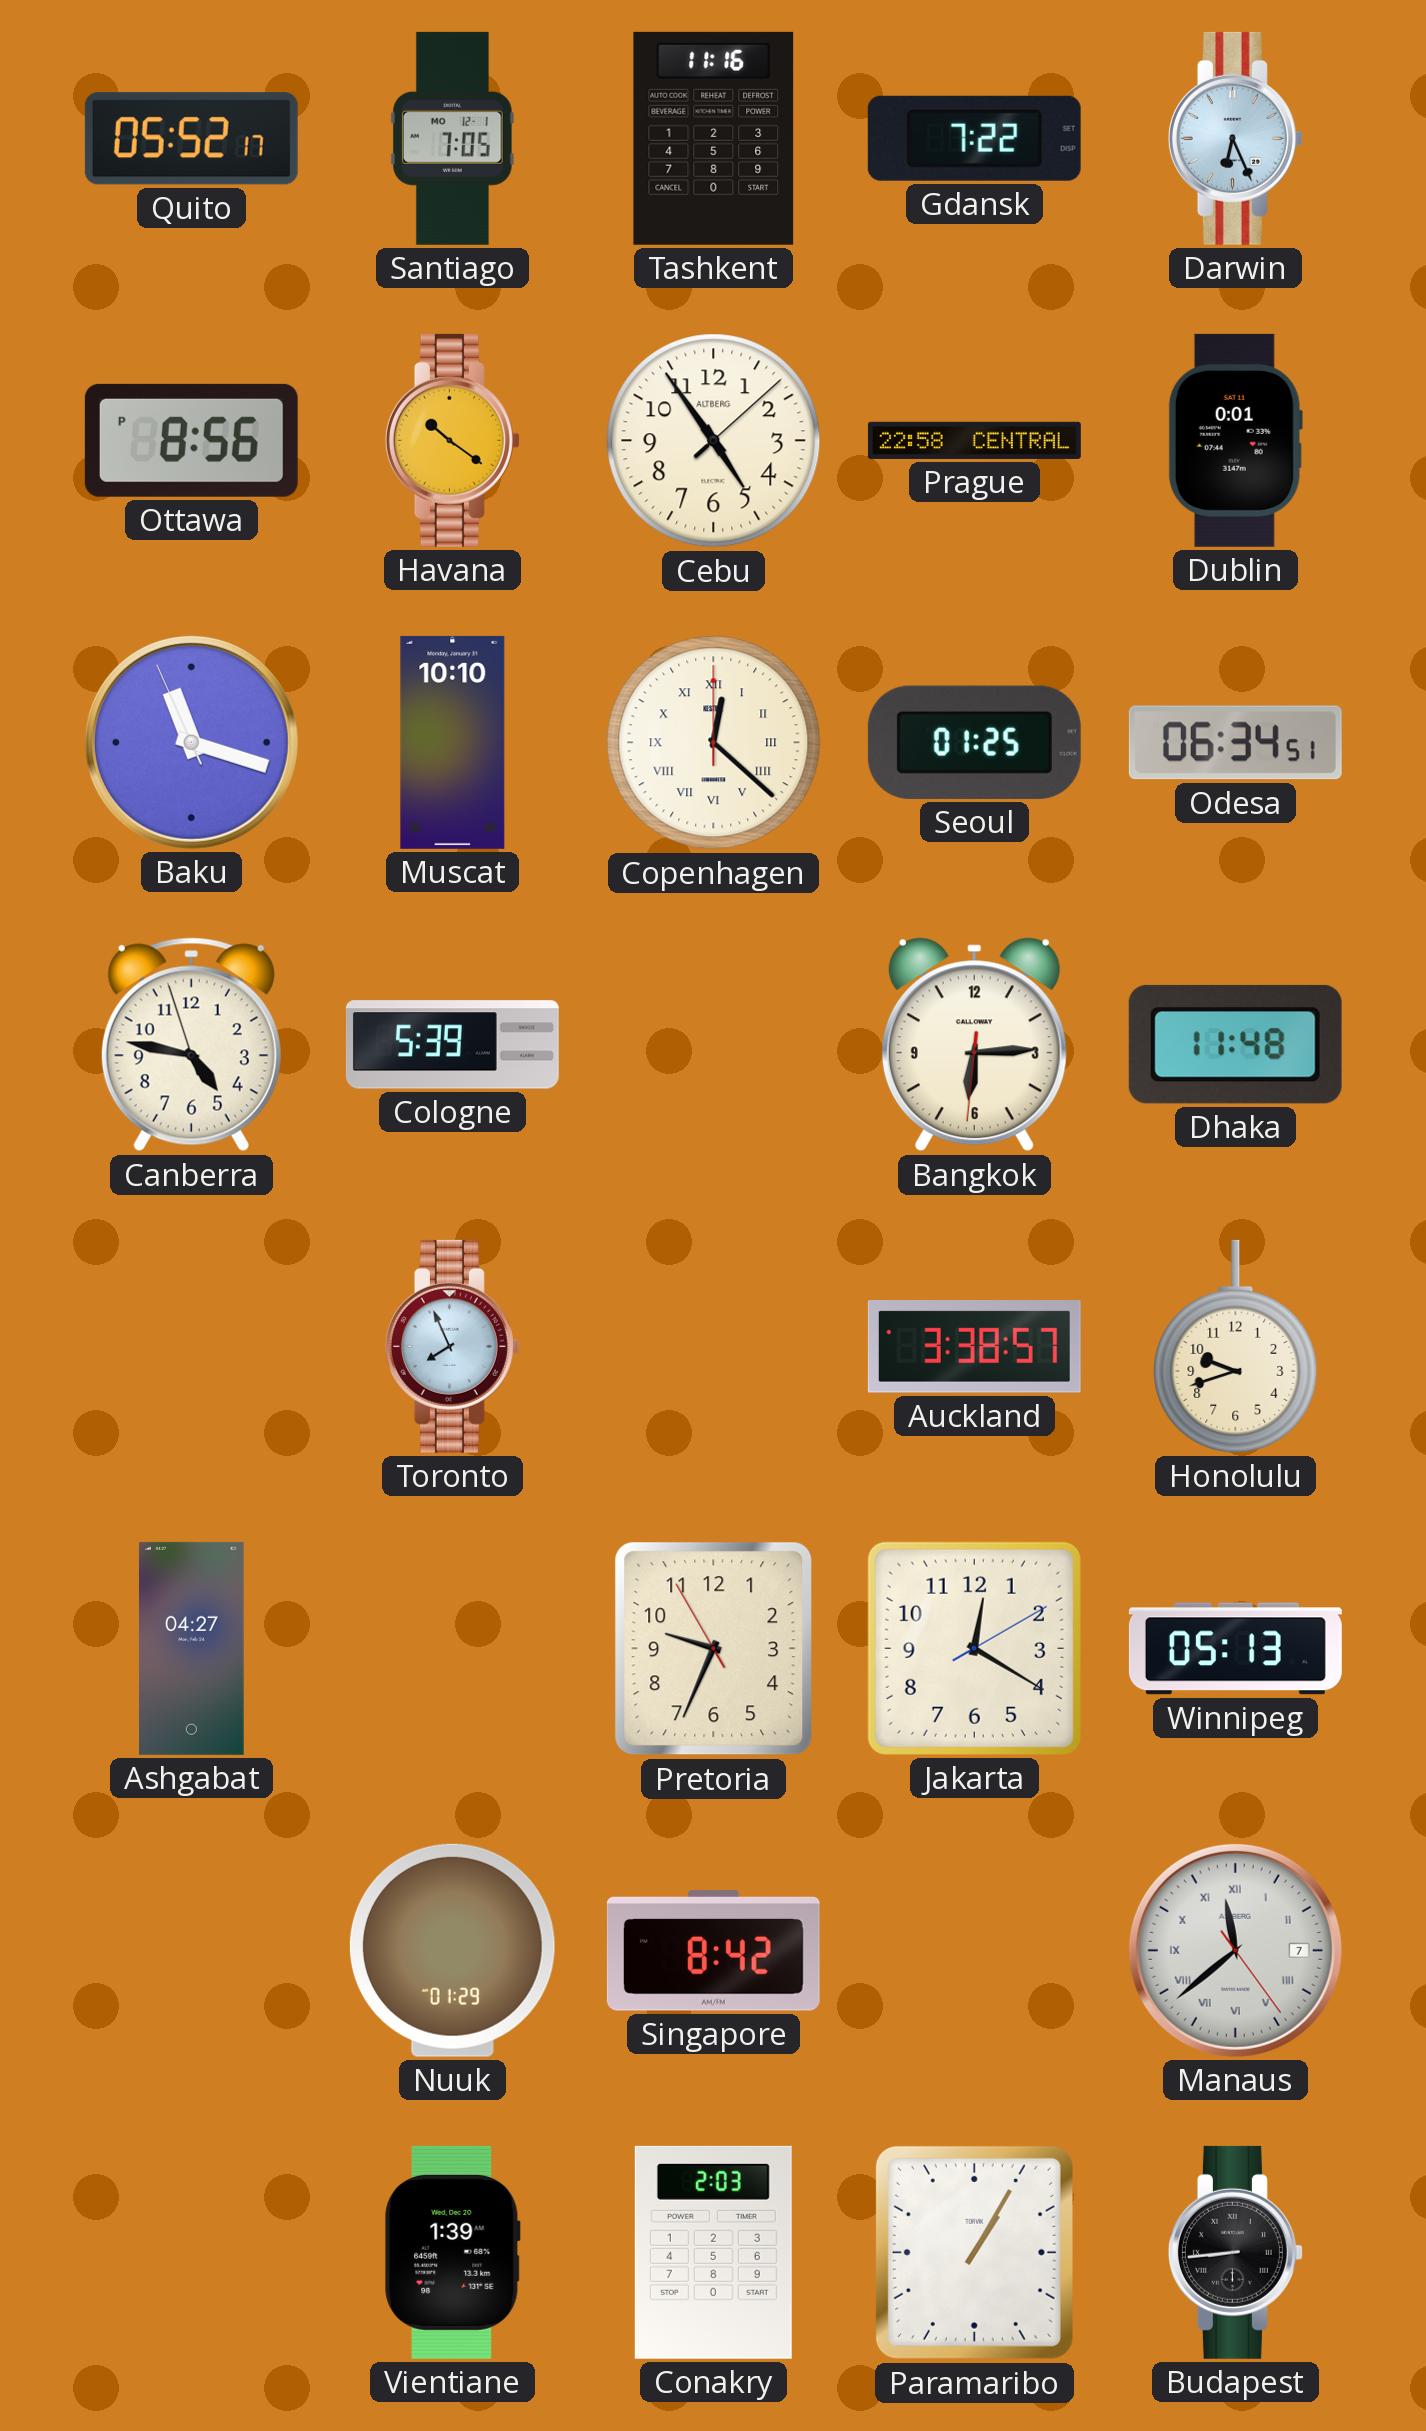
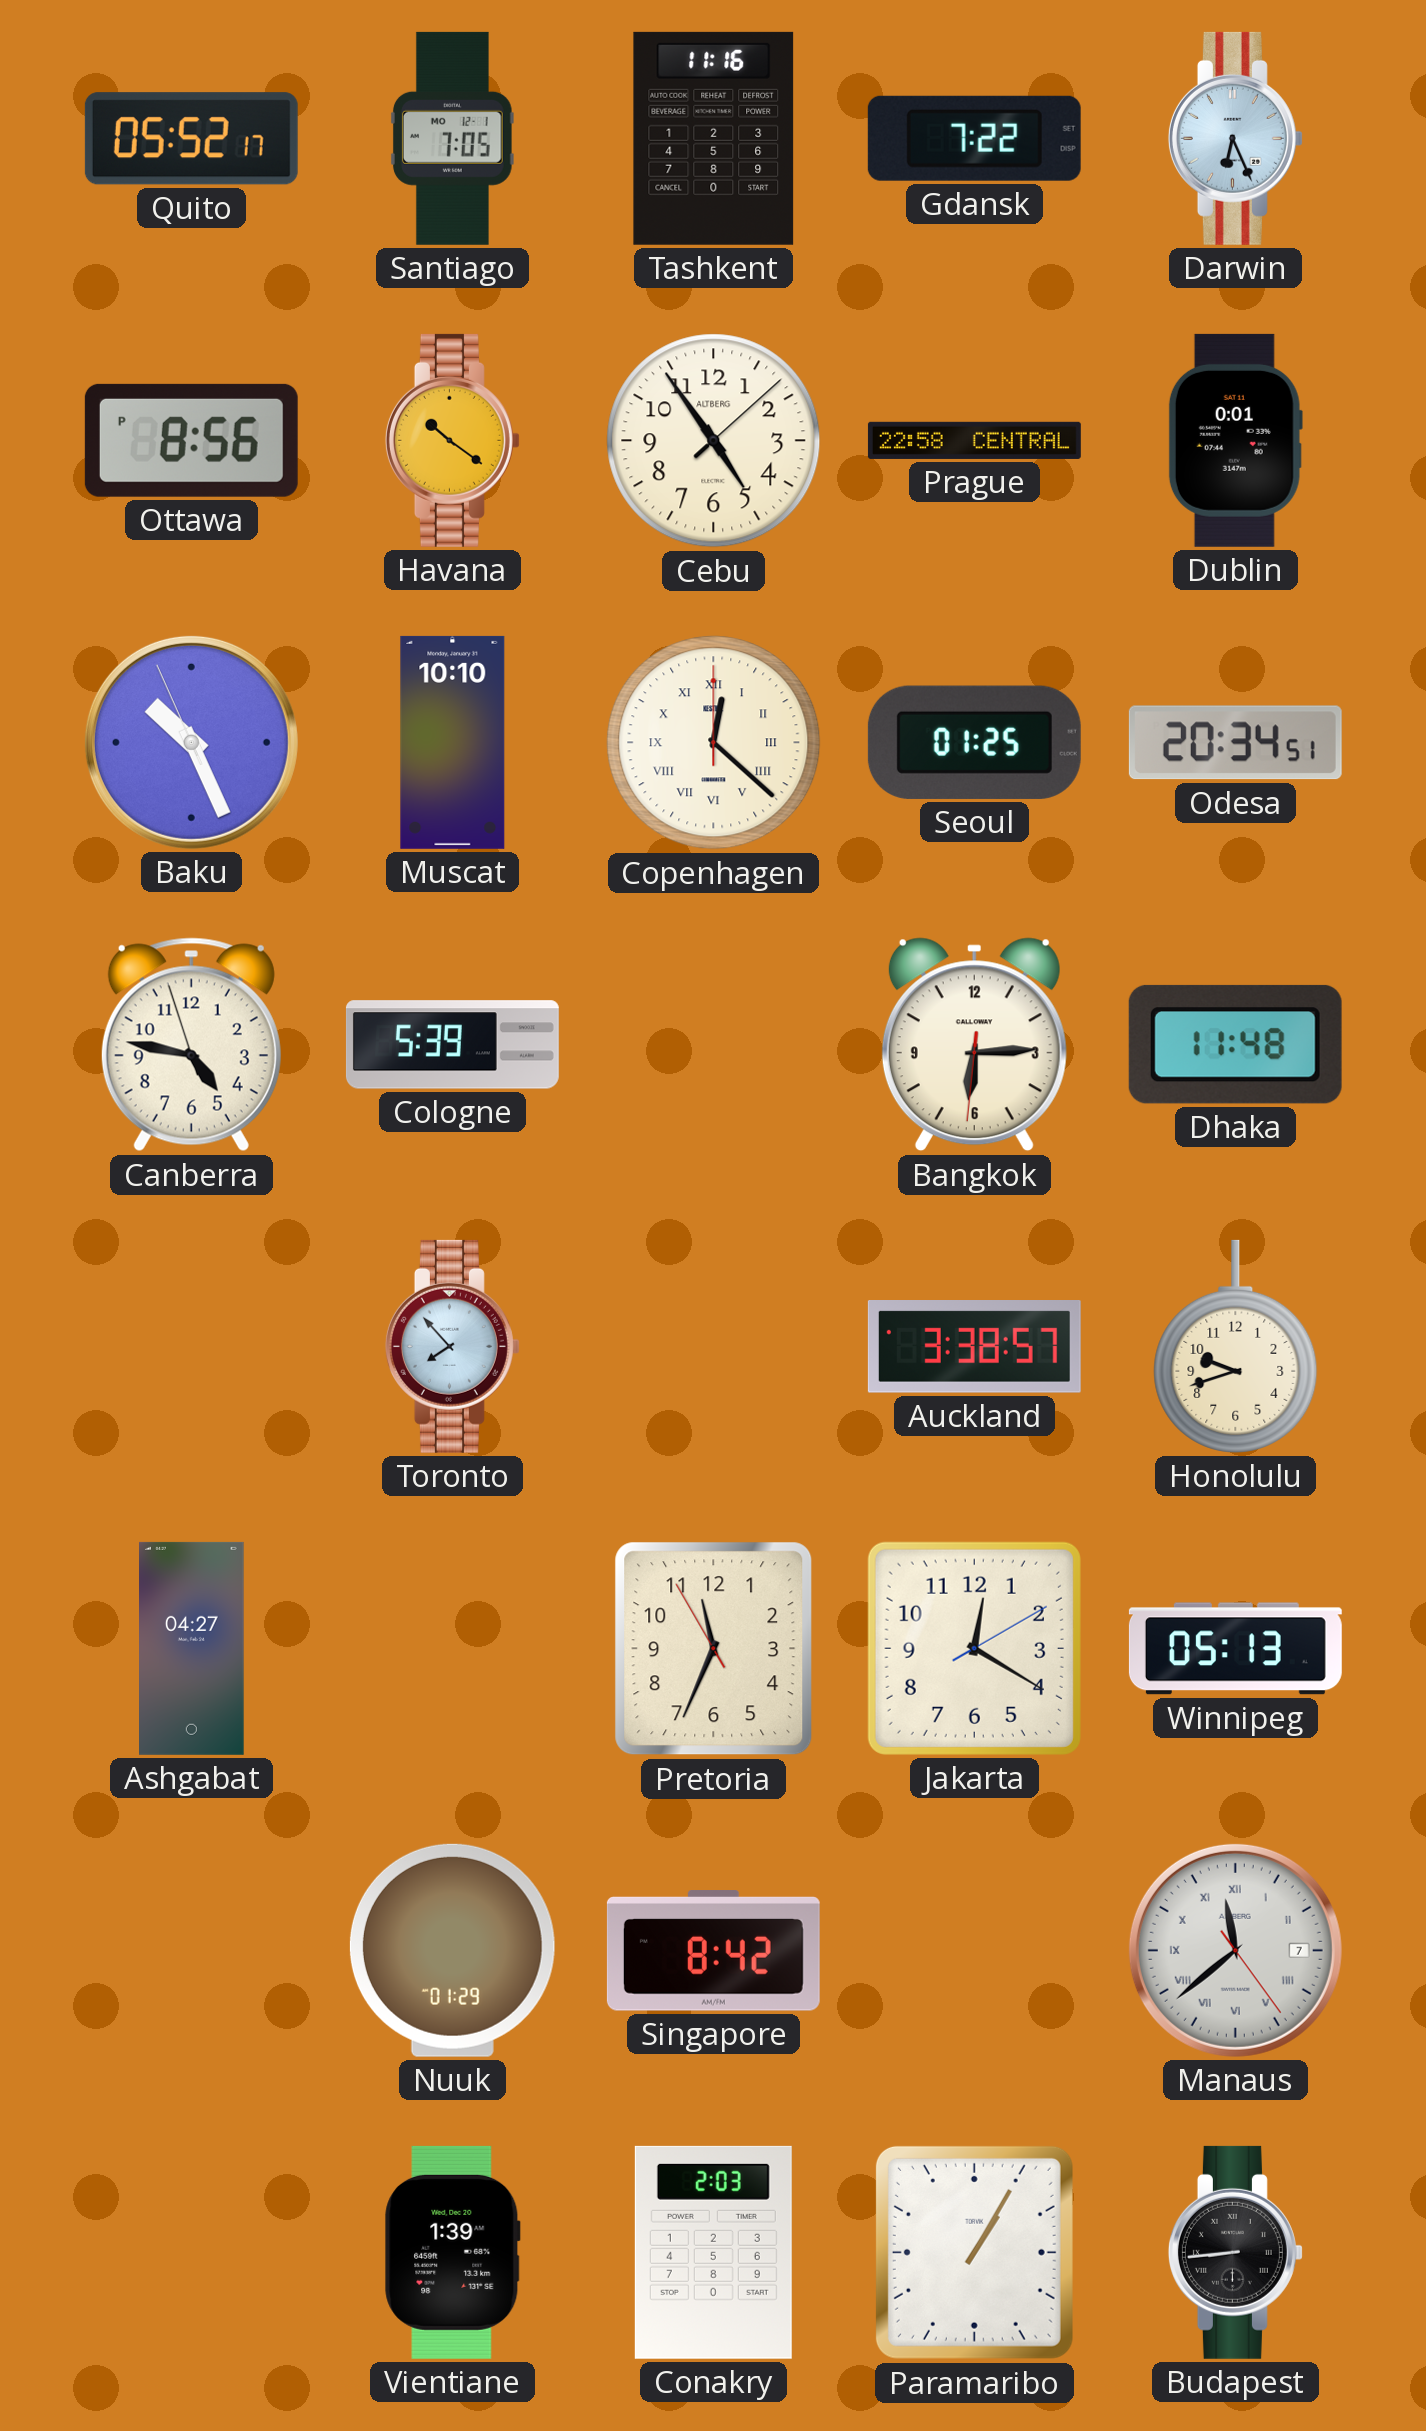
Baku: 11:17 -> 10:25
Odesa: 06:34 -> 20:34
Toronto: 7:56 -> 7:53
Pretoria: 9:33 -> 11:33
